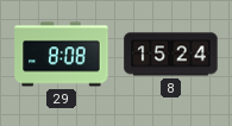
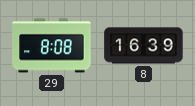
8: 15:24 -> 16:39
